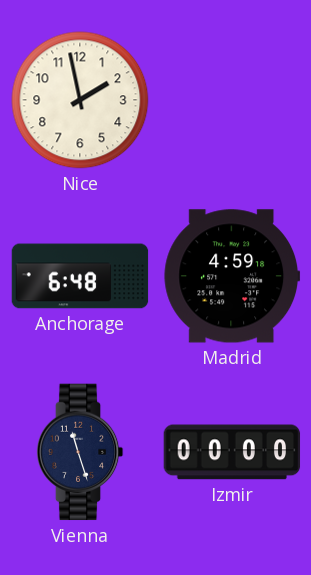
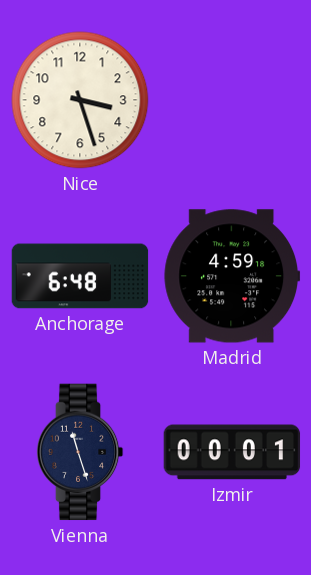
Nice: 1:58 -> 3:27
Izmir: 00:00 -> 00:01
